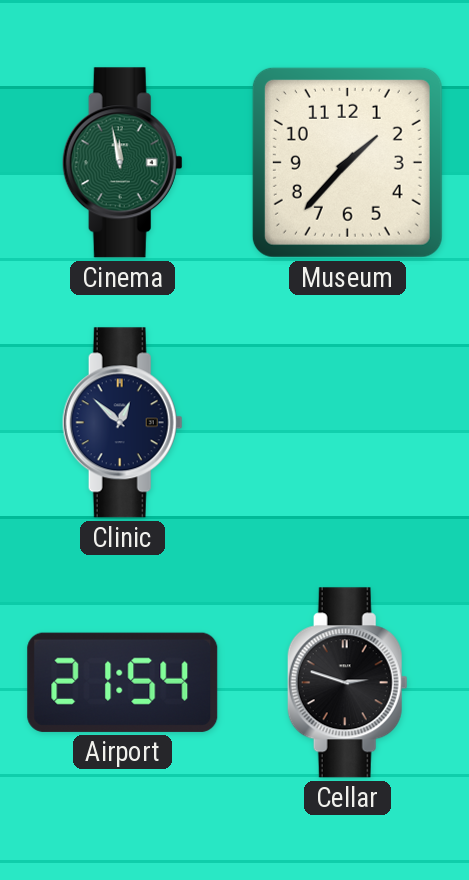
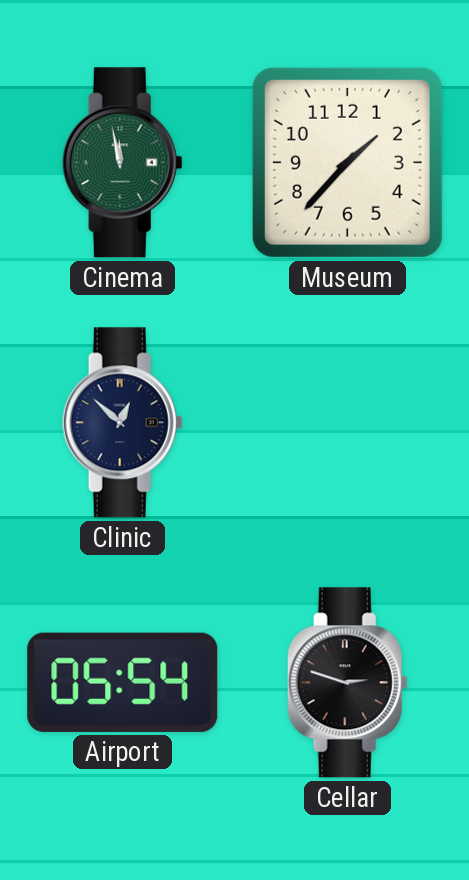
Airport: 21:54 -> 05:54
